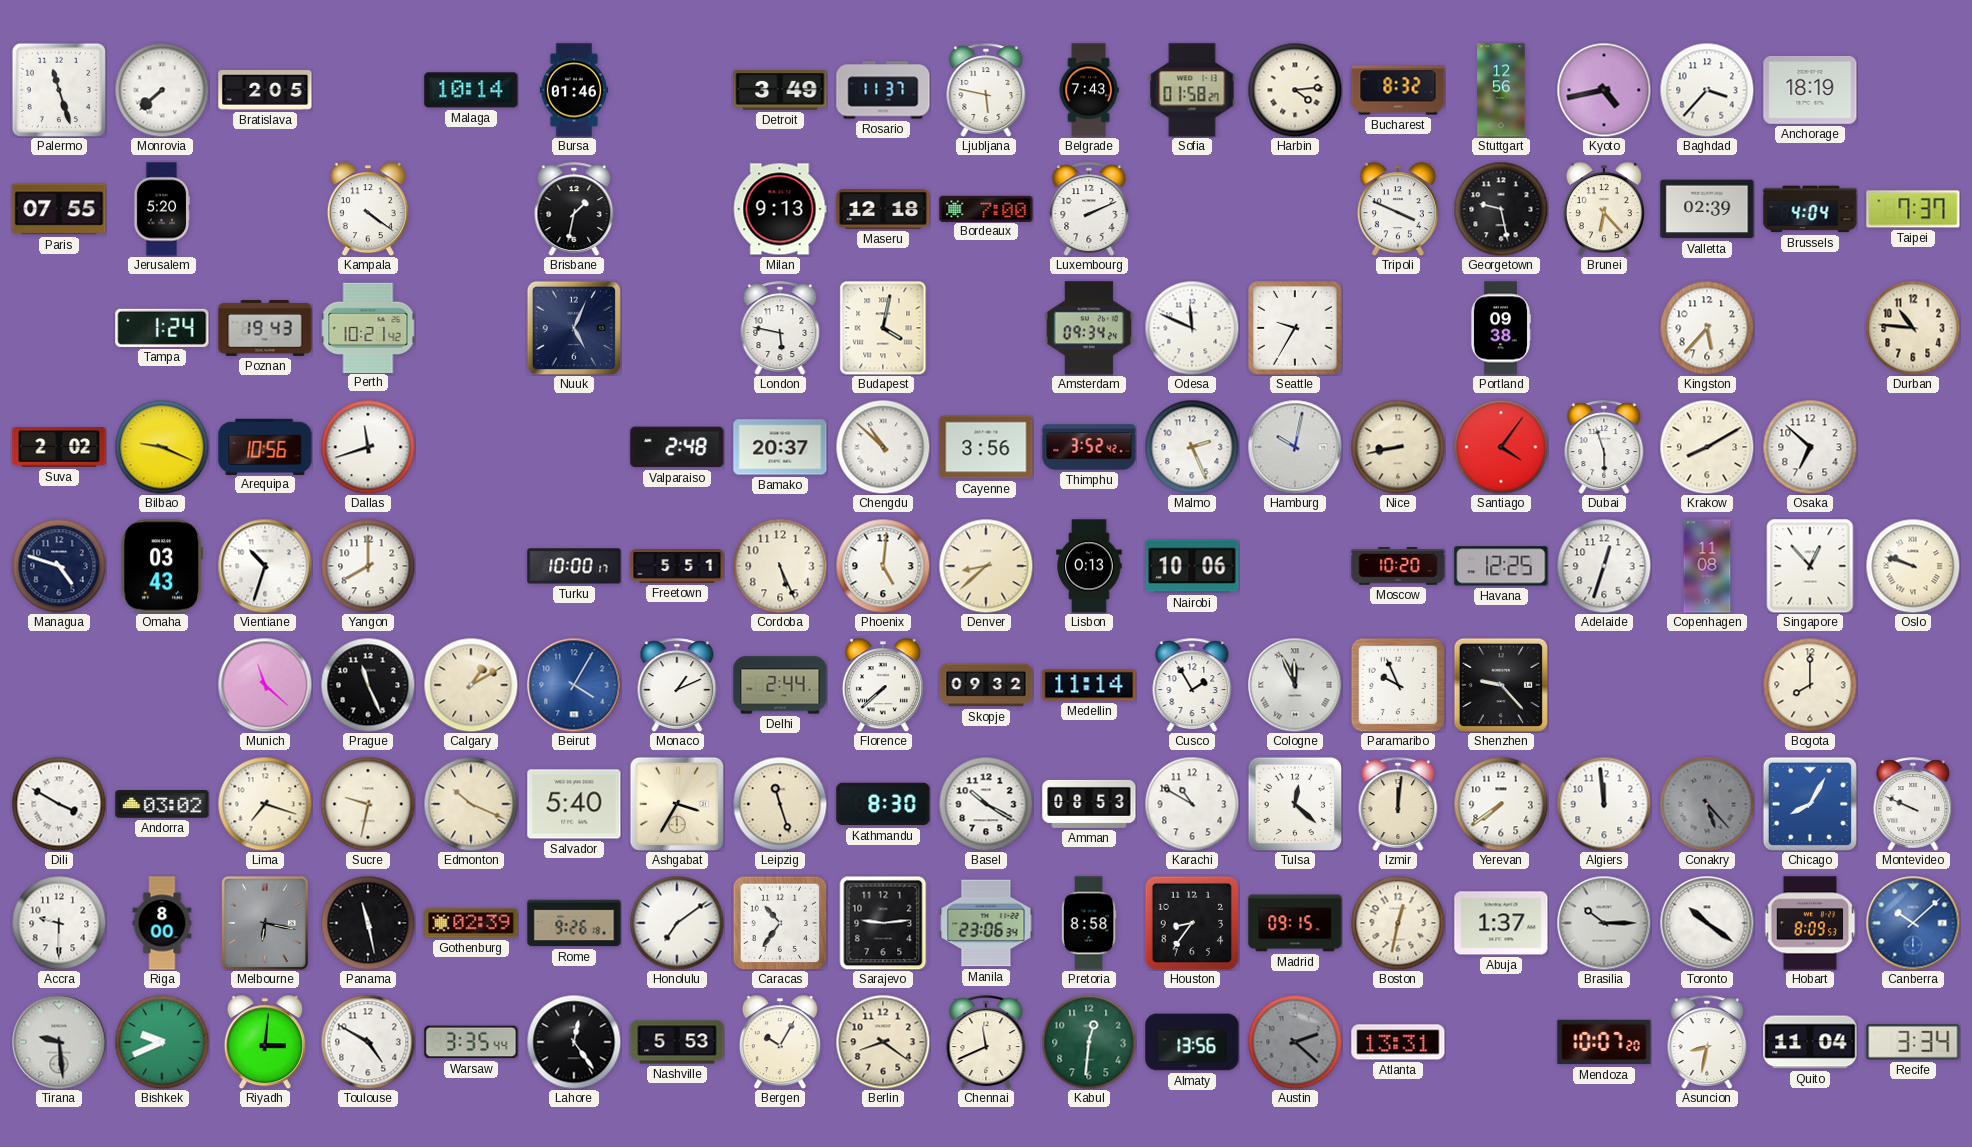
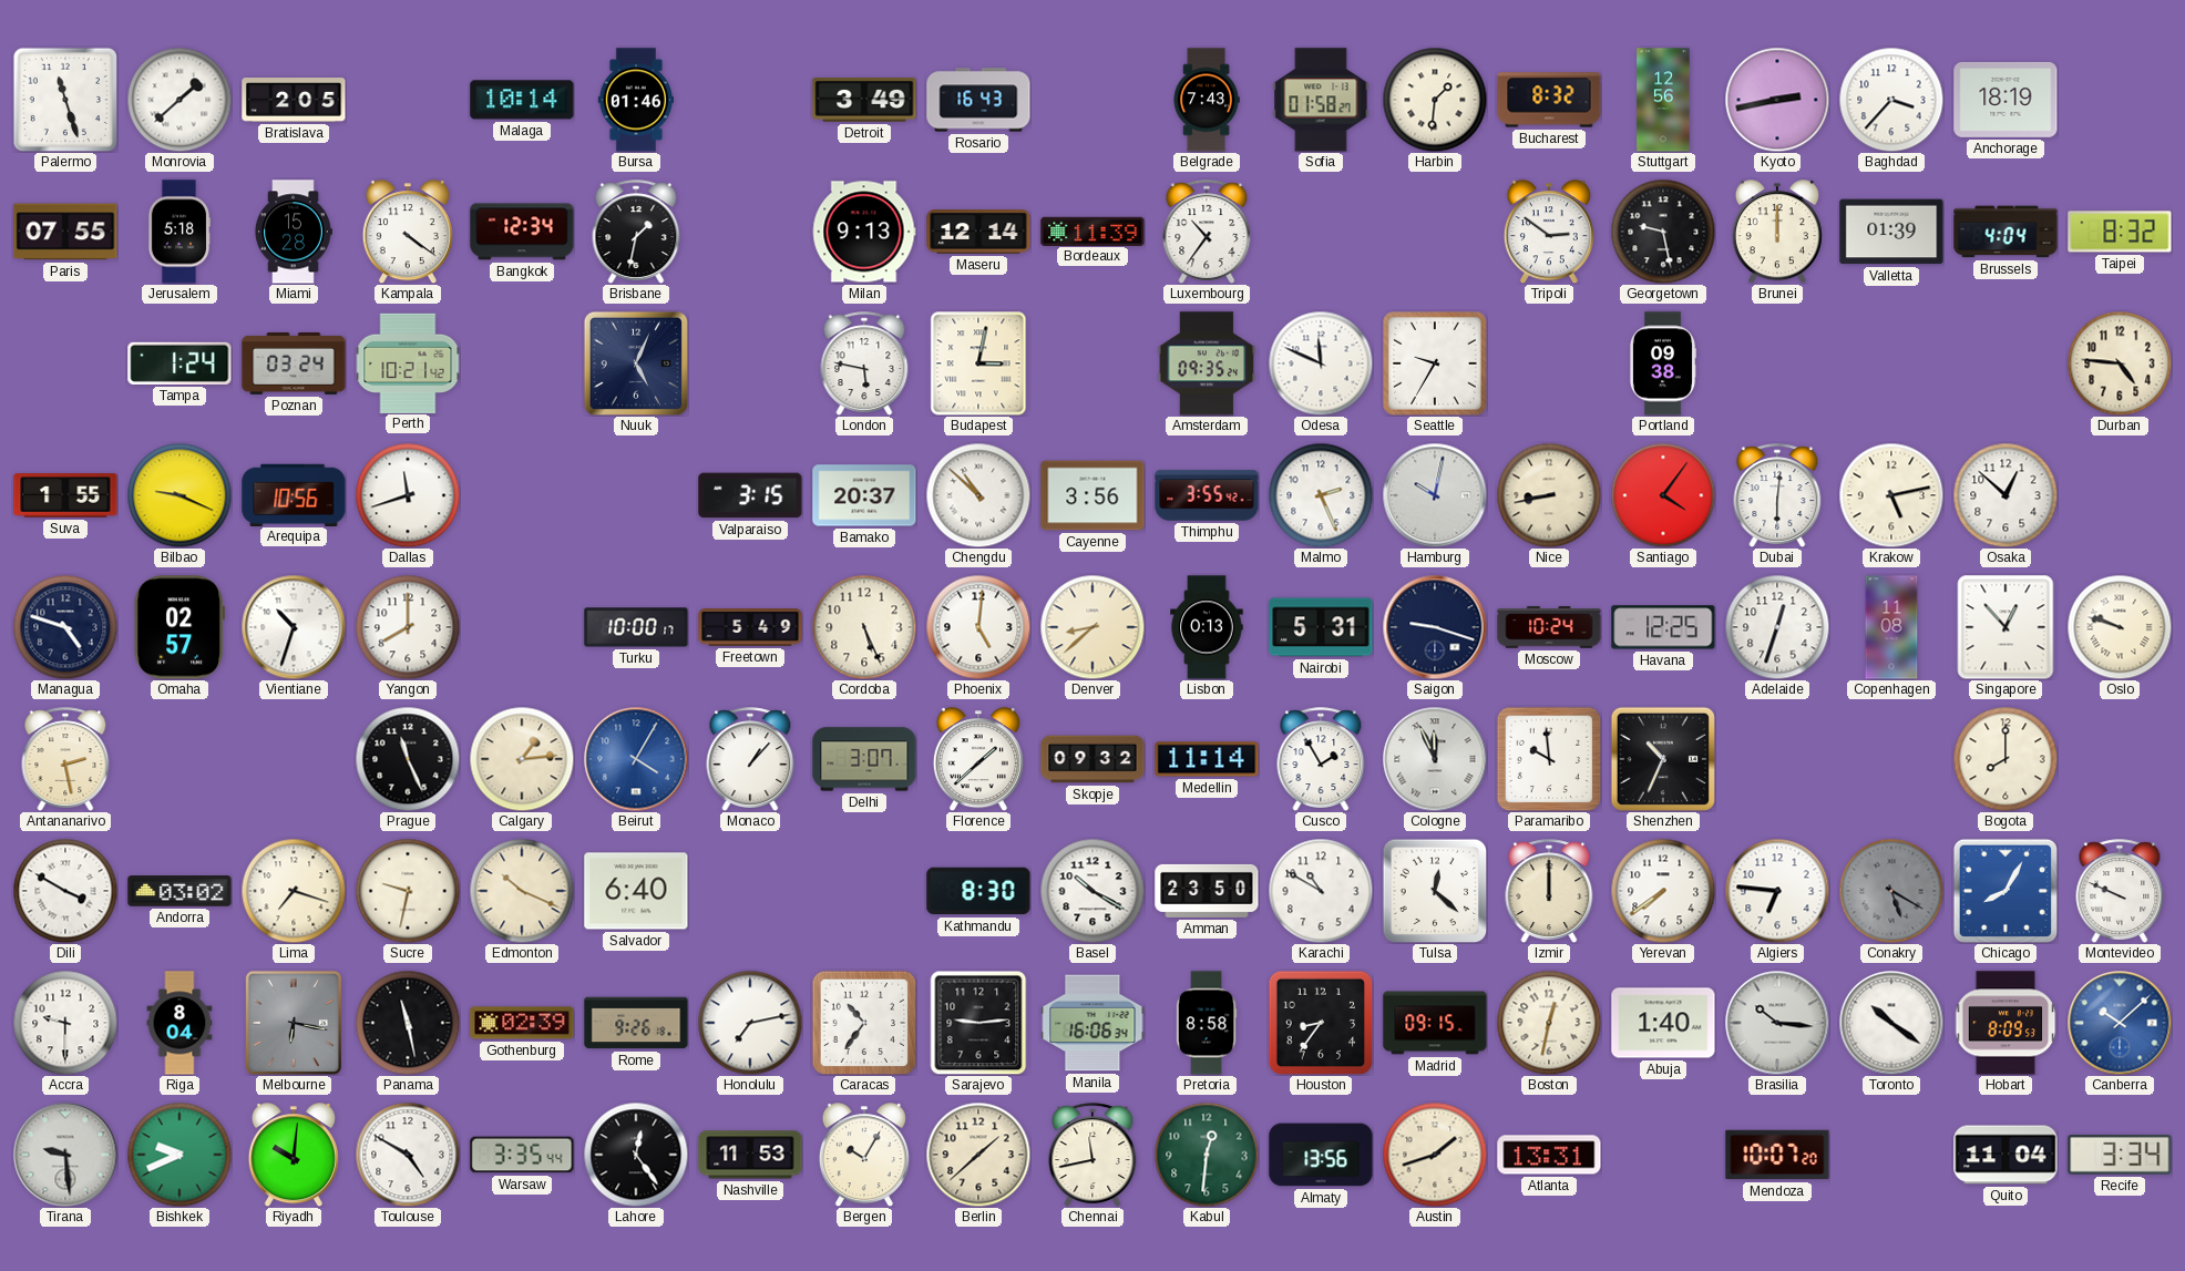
Monrovia: 7:38 -> 1:38
Rosario: 11:37 -> 16:43
Ljubljana: 5:47 -> none
Harbin: 4:14 -> 1:31
Kyoto: 4:43 -> 2:43
Jerusalem: 5:20 -> 5:18
Miami: none -> 15:28
Bangkok: none -> 12:34
Maseru: 12:18 -> 12:14
Bordeaux: 7:00 -> 11:39
Luxembourg: 2:11 -> 10:36
Tripoli: 3:49 -> 2:51
Brunei: 6:23 -> 12:00
Valletta: 02:39 -> 01:39
Taipei: 7:37 -> 8:32
Poznan: 19:43 -> 03:24
Budapest: 4:02 -> 3:02
Amsterdam: 09:34 -> 09:35
Kingston: 5:37 -> none
Durban: 10:46 -> 4:46
Suva: 2:02 -> 1:55
Valparaiso: 2:48 -> 3:15
Thimphu: 3:52 -> 3:55
Dubai: 5:57 -> 6:01
Krakow: 8:10 -> 5:13
Osaka: 6:52 -> 12:52
Omaha: 03:43 -> 02:57
Freetown: 5:51 -> 5:49
Nairobi: 10:06 -> 5:31
Saigon: none -> 9:18
Moscow: 10:20 -> 10:24
Antananarivo: none -> 2:28
Munich: 11:22 -> none
Calgary: 1:10 -> 1:14
Monaco: 1:11 -> 1:07
Delhi: 2:44 -> 3:07
Florence: 7:38 -> 1:38
Paramaribo: 9:56 -> 9:59
Shenzhen: 9:23 -> 10:34
Salvador: 5:40 -> 6:40
Ashgabat: 3:35 -> none
Leipzig: 11:27 -> none
Amman: 08:53 -> 23:50
Izmir: 12:01 -> 12:00
Algiers: 11:59 -> 6:46
Conakry: 5:23 -> 5:20
Riga: 8:00 -> 8:04
Honolulu: 7:09 -> 7:13
Manila: 23:06 -> 16:06
Abuja: 1:37 -> 1:40
Brasilia: 10:15 -> 10:16
Riyadh: 3:01 -> 10:01
Nashville: 5:53 -> 11:53
Berlin: 8:21 -> 1:38
Chennai: 11:41 -> 11:43
Austin: 2:22 -> 1:42
Austin dial: grey -> cream
Asuncion: 8:32 -> none
